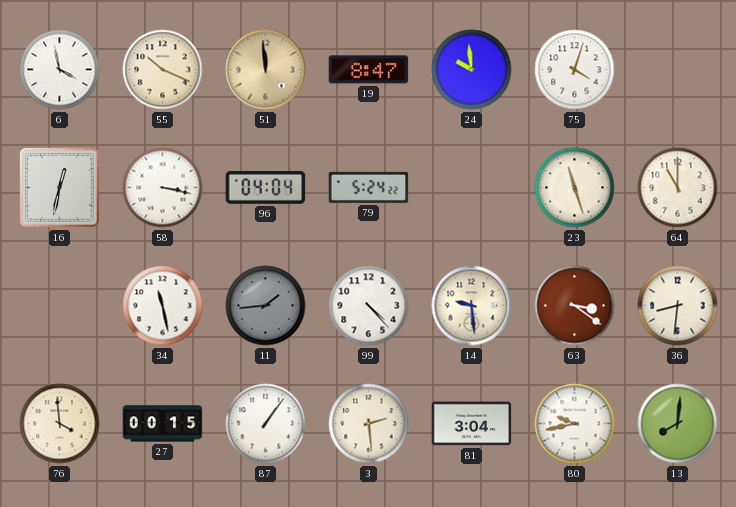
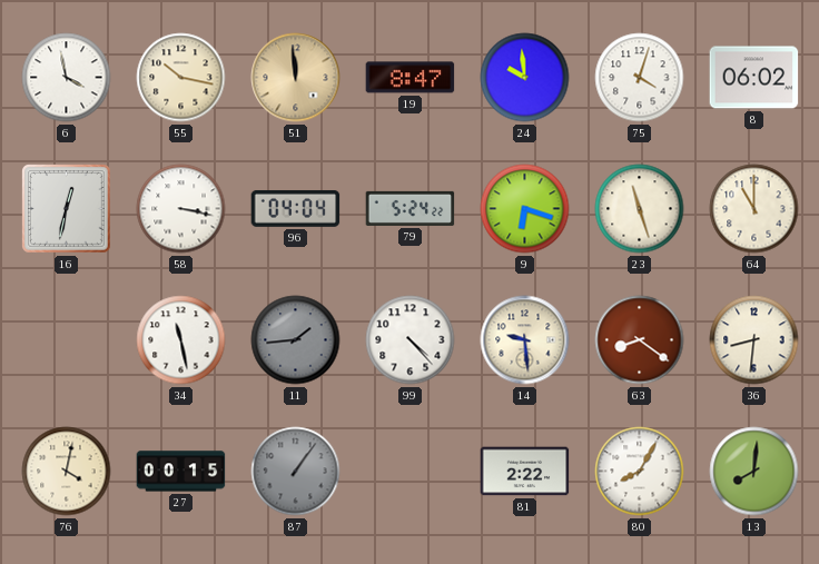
55: 10:19 -> 10:17
8: none -> 06:02
9: none -> 6:18
63: 3:21 -> 8:21
76: 3:59 -> 4:02
87 dial: white -> grey
3: 2:29 -> none
81: 3:04 -> 2:22
80: 9:43 -> 8:05
